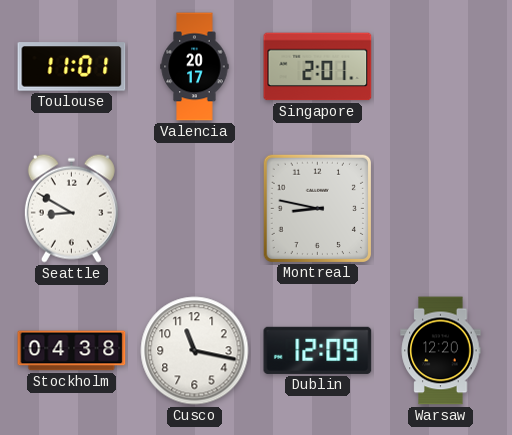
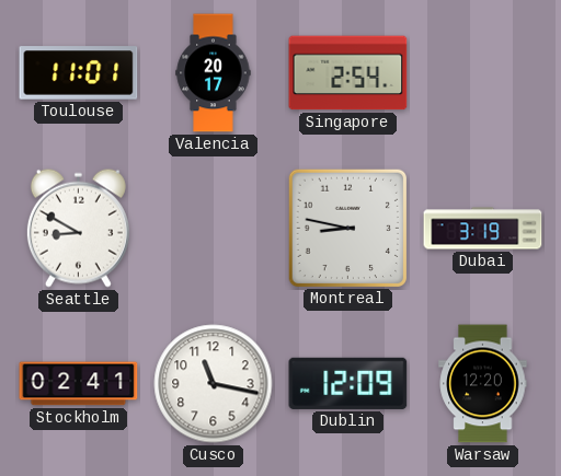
Singapore: 2:01 -> 2:54
Dubai: none -> 3:19
Stockholm: 04:38 -> 02:41
